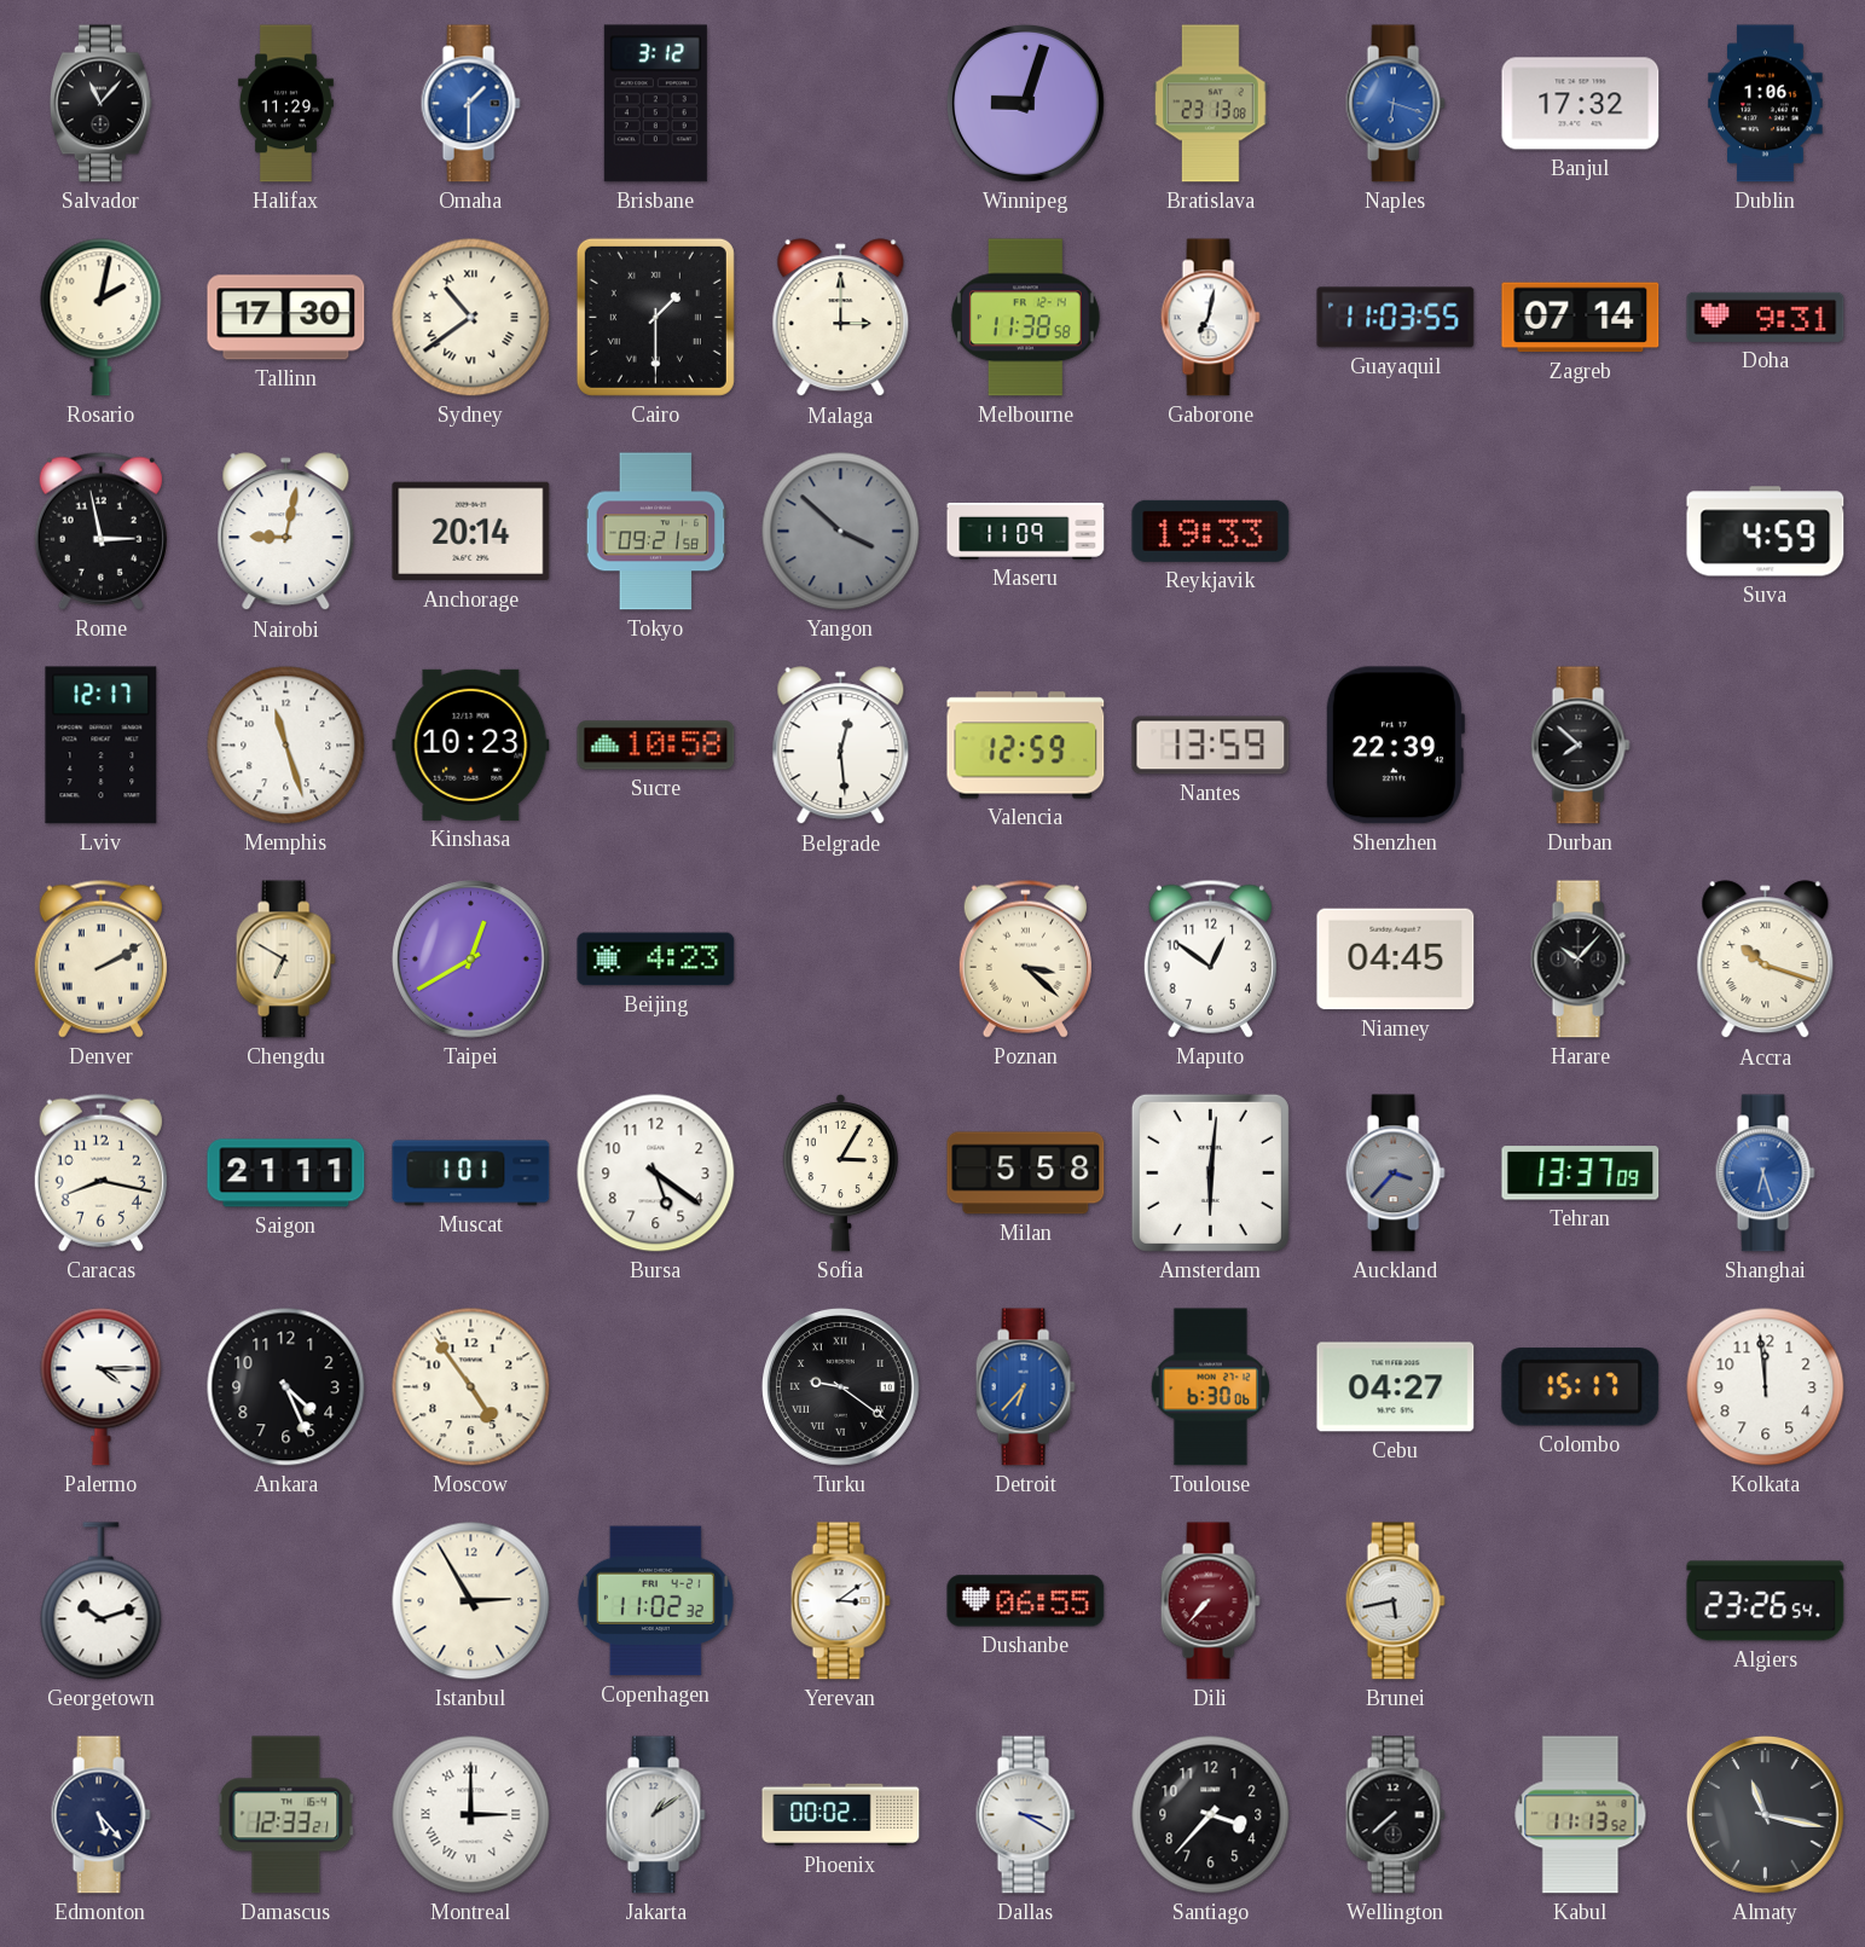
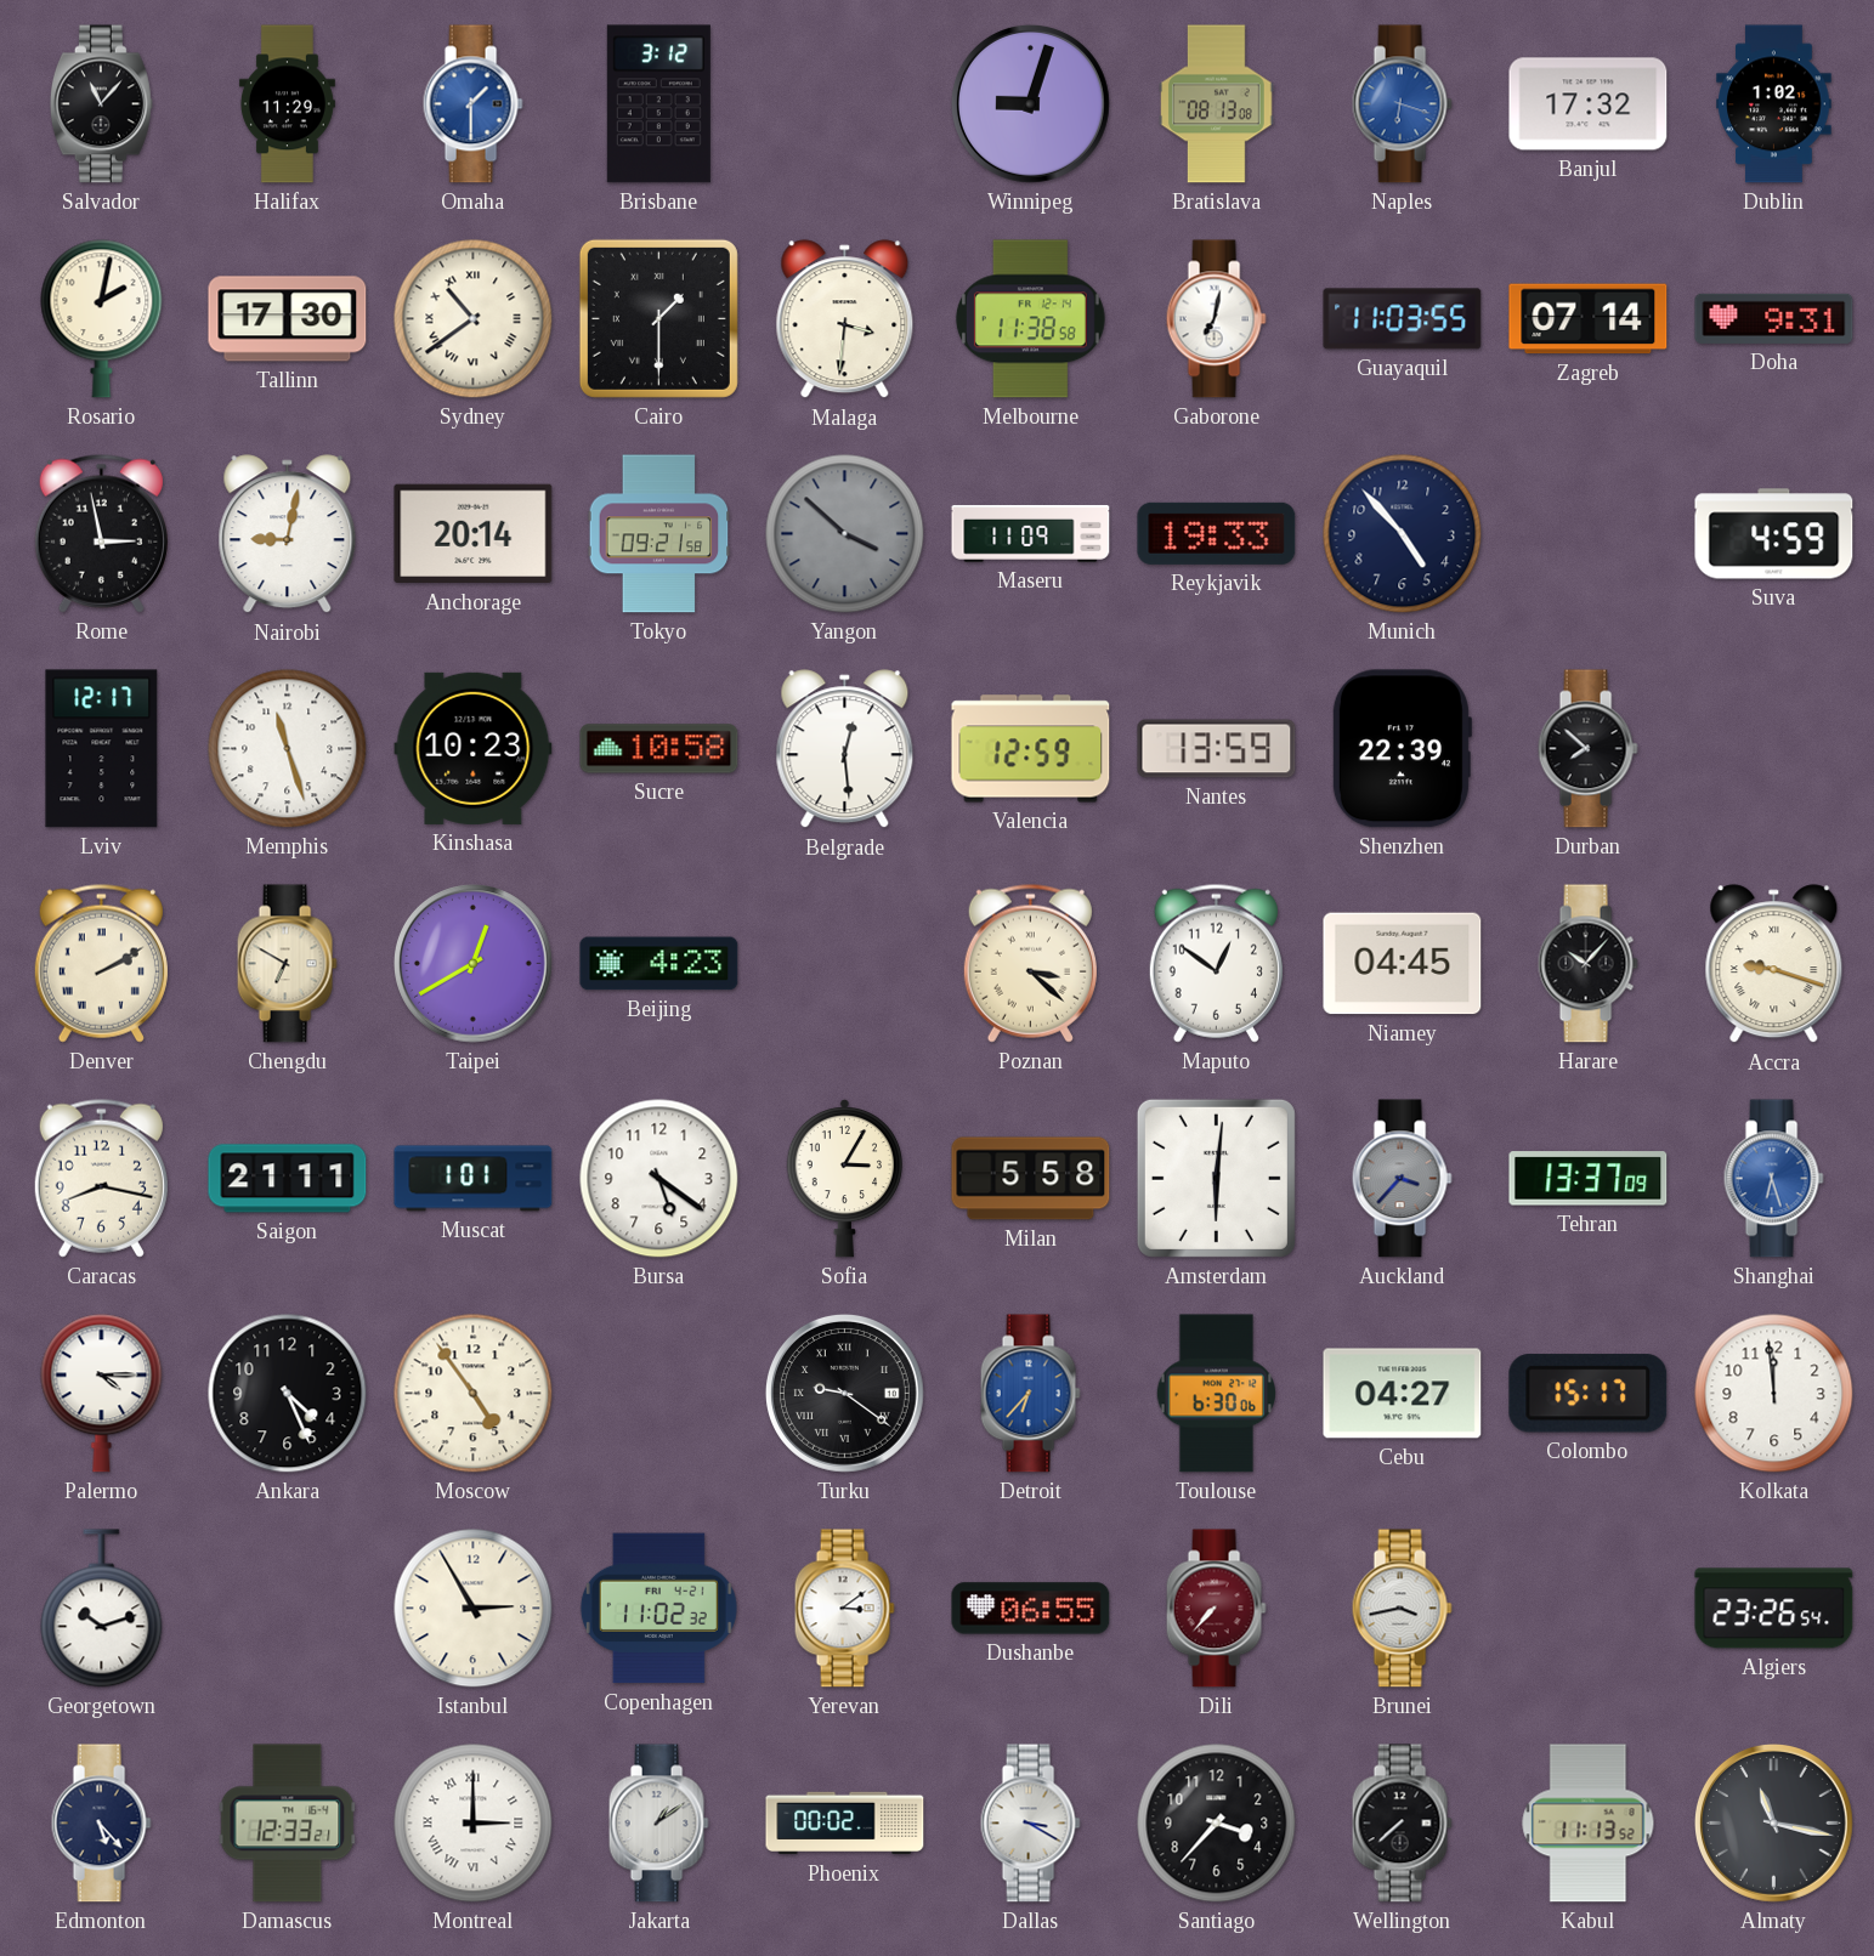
Bratislava: 23:13 -> 08:13
Dublin: 1:06 -> 1:02
Malaga: 3:00 -> 3:31
Munich: none -> 4:53
Accra: 10:18 -> 9:18
Brunei: 5:43 -> 3:43
